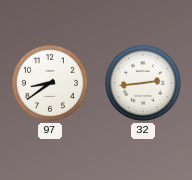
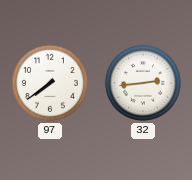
97: 8:39 -> 7:39
